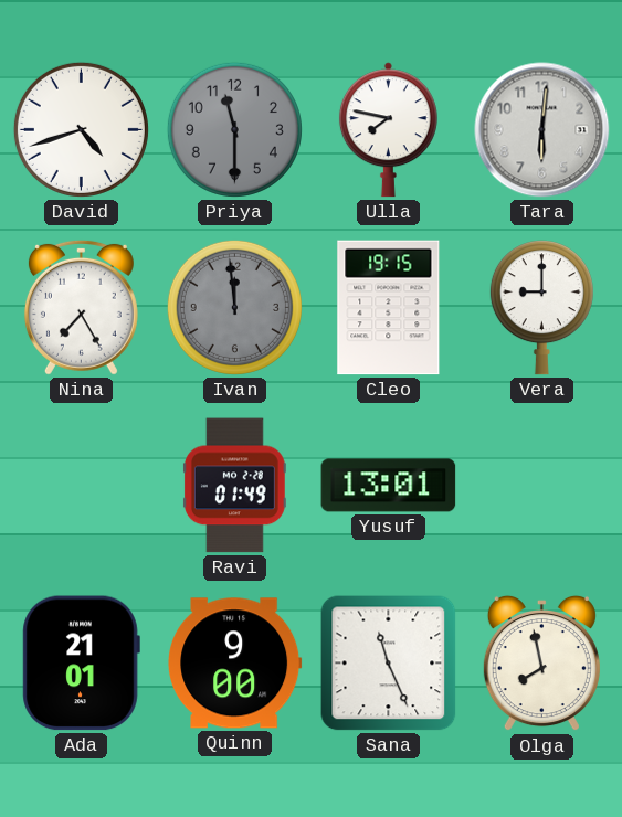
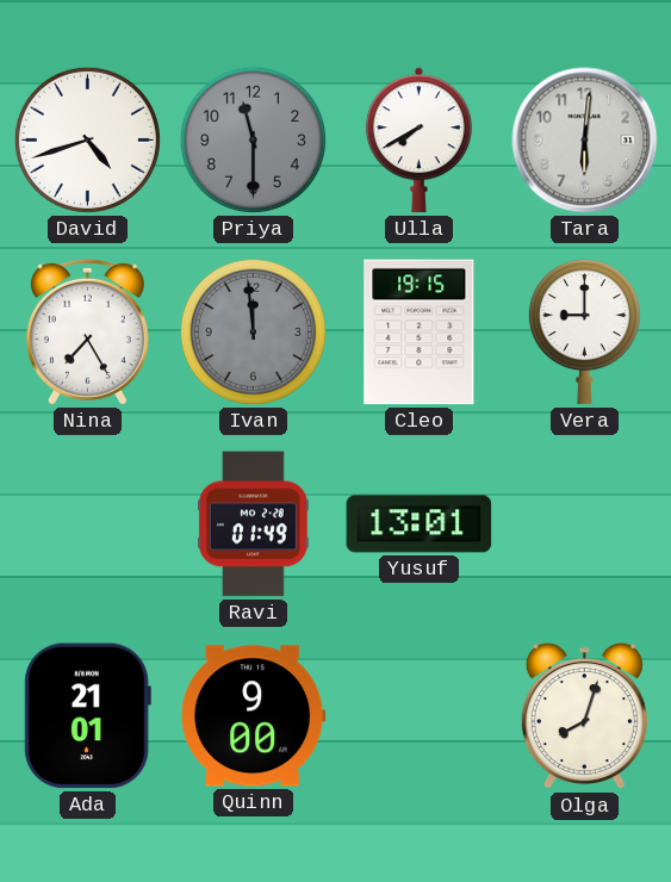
Ulla: 7:47 -> 7:40
Sana: 11:26 -> none
Olga: 7:58 -> 8:03
